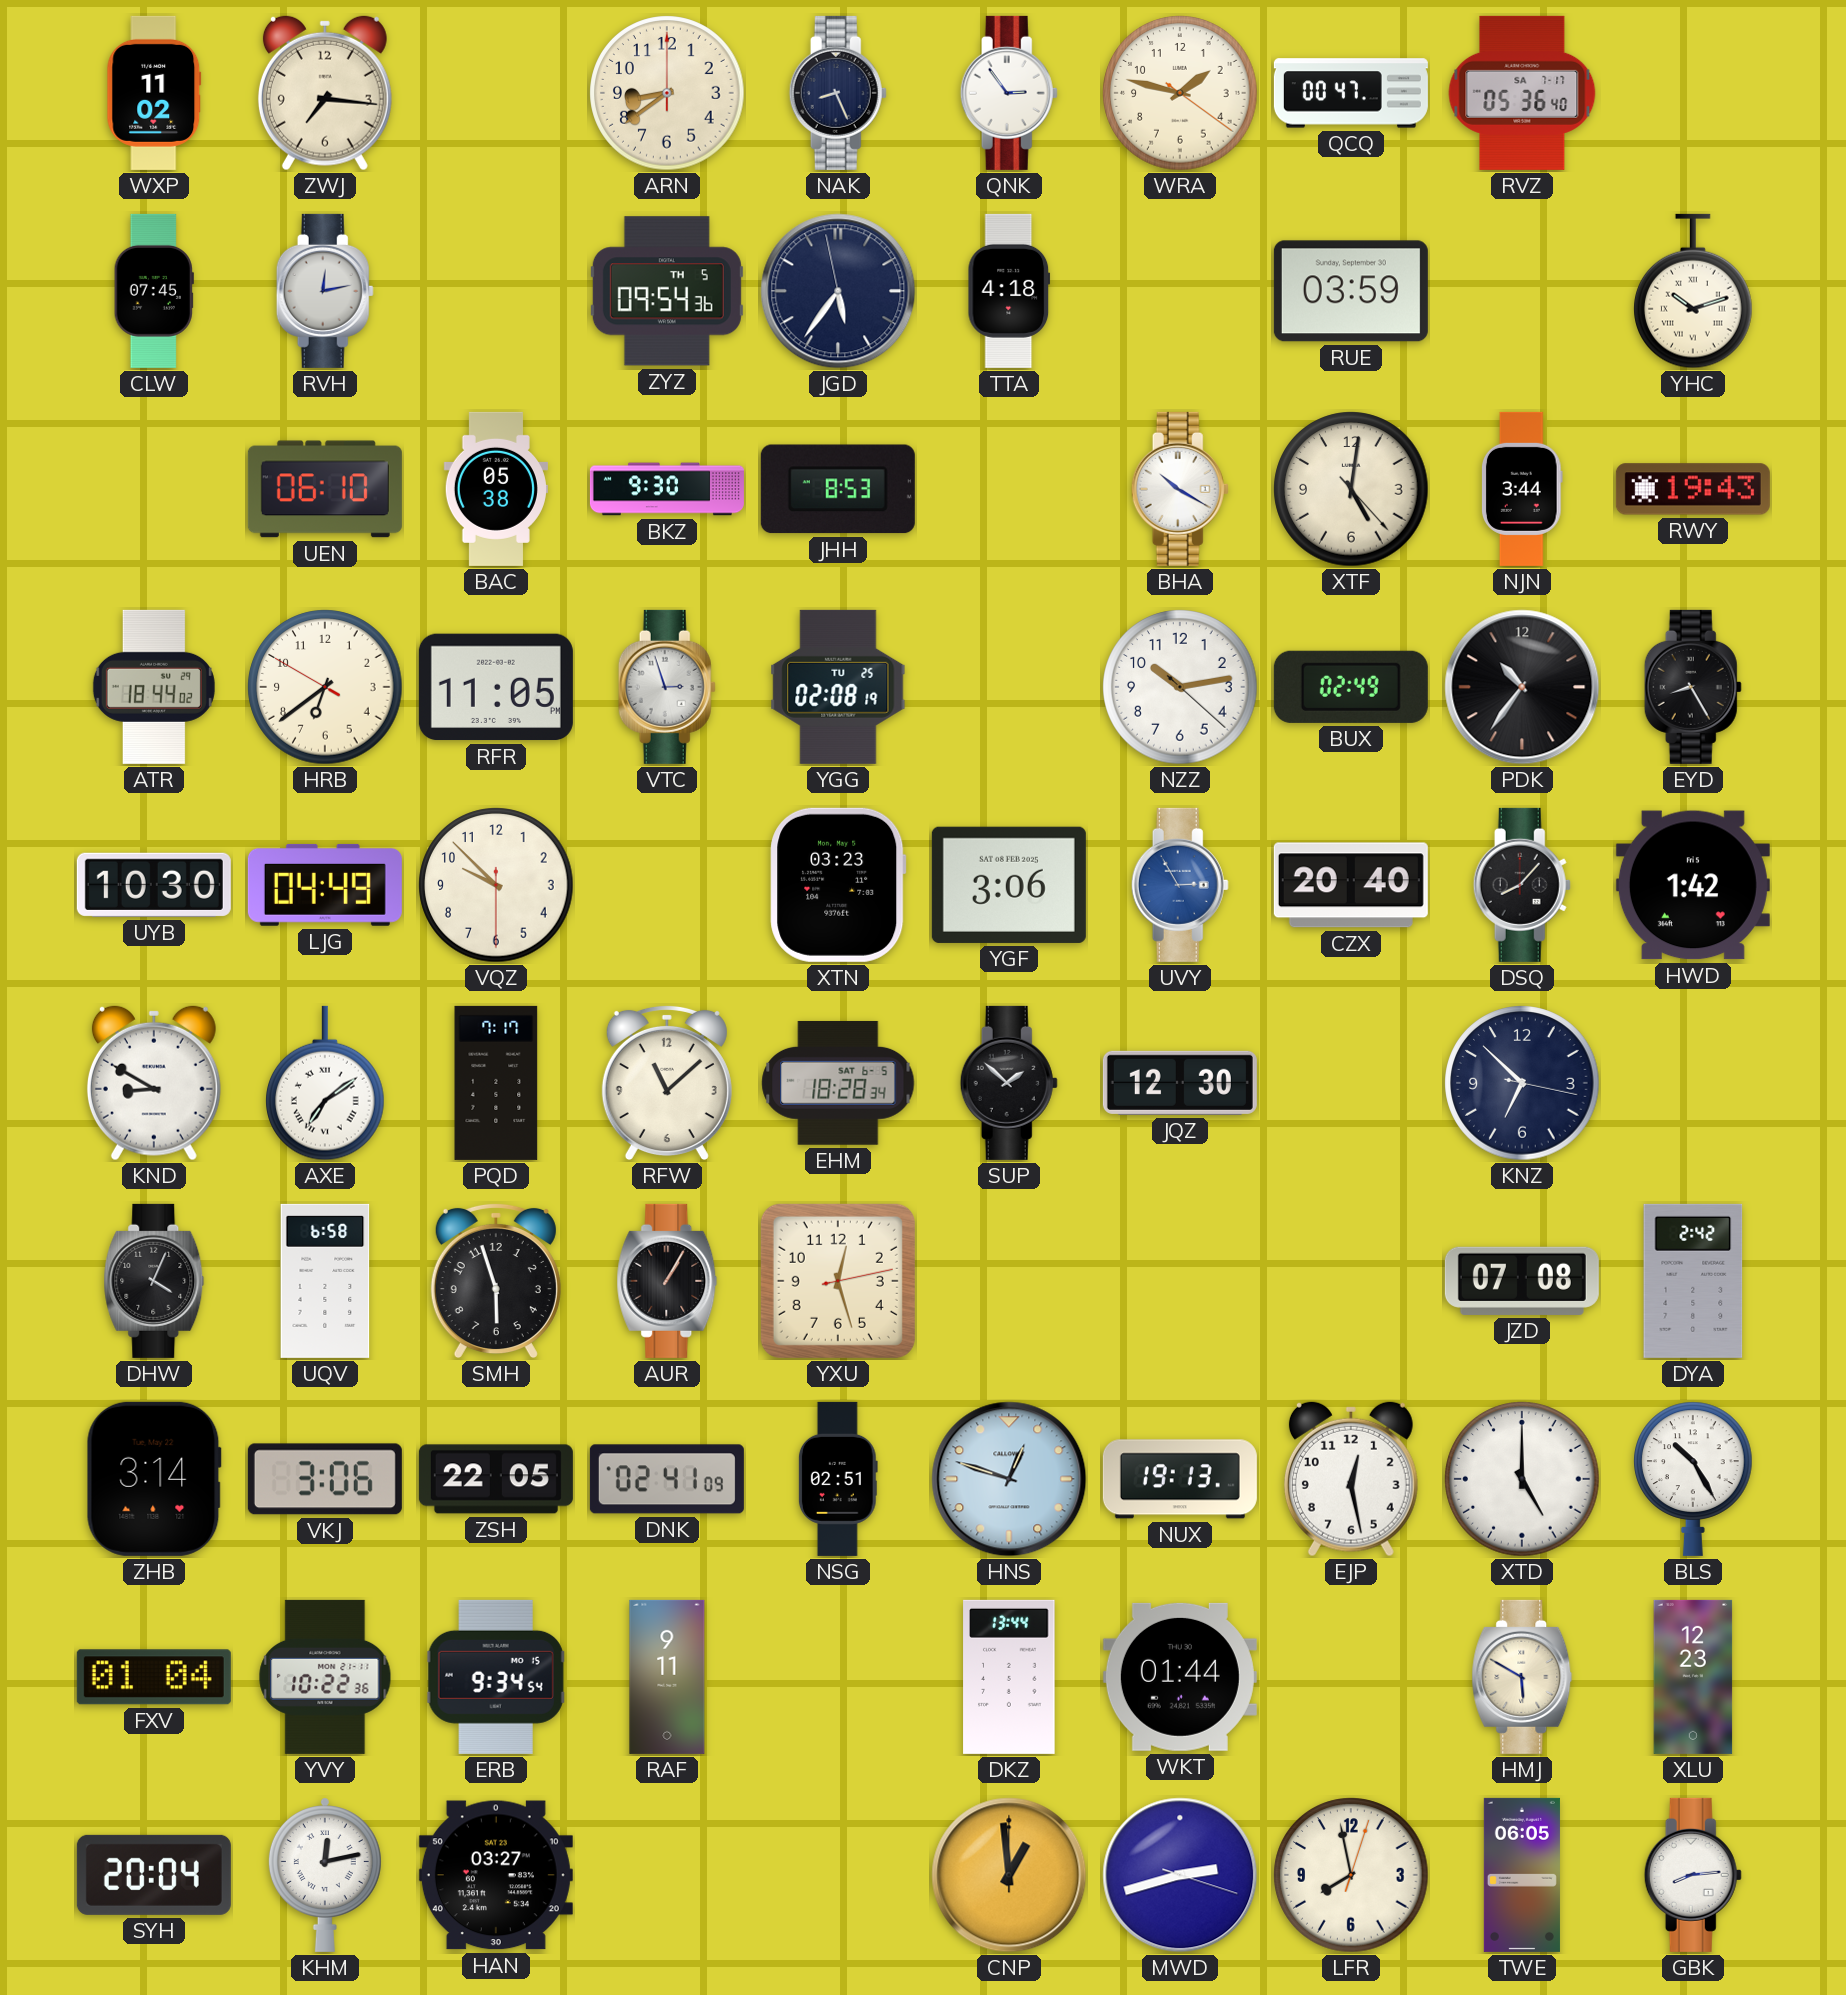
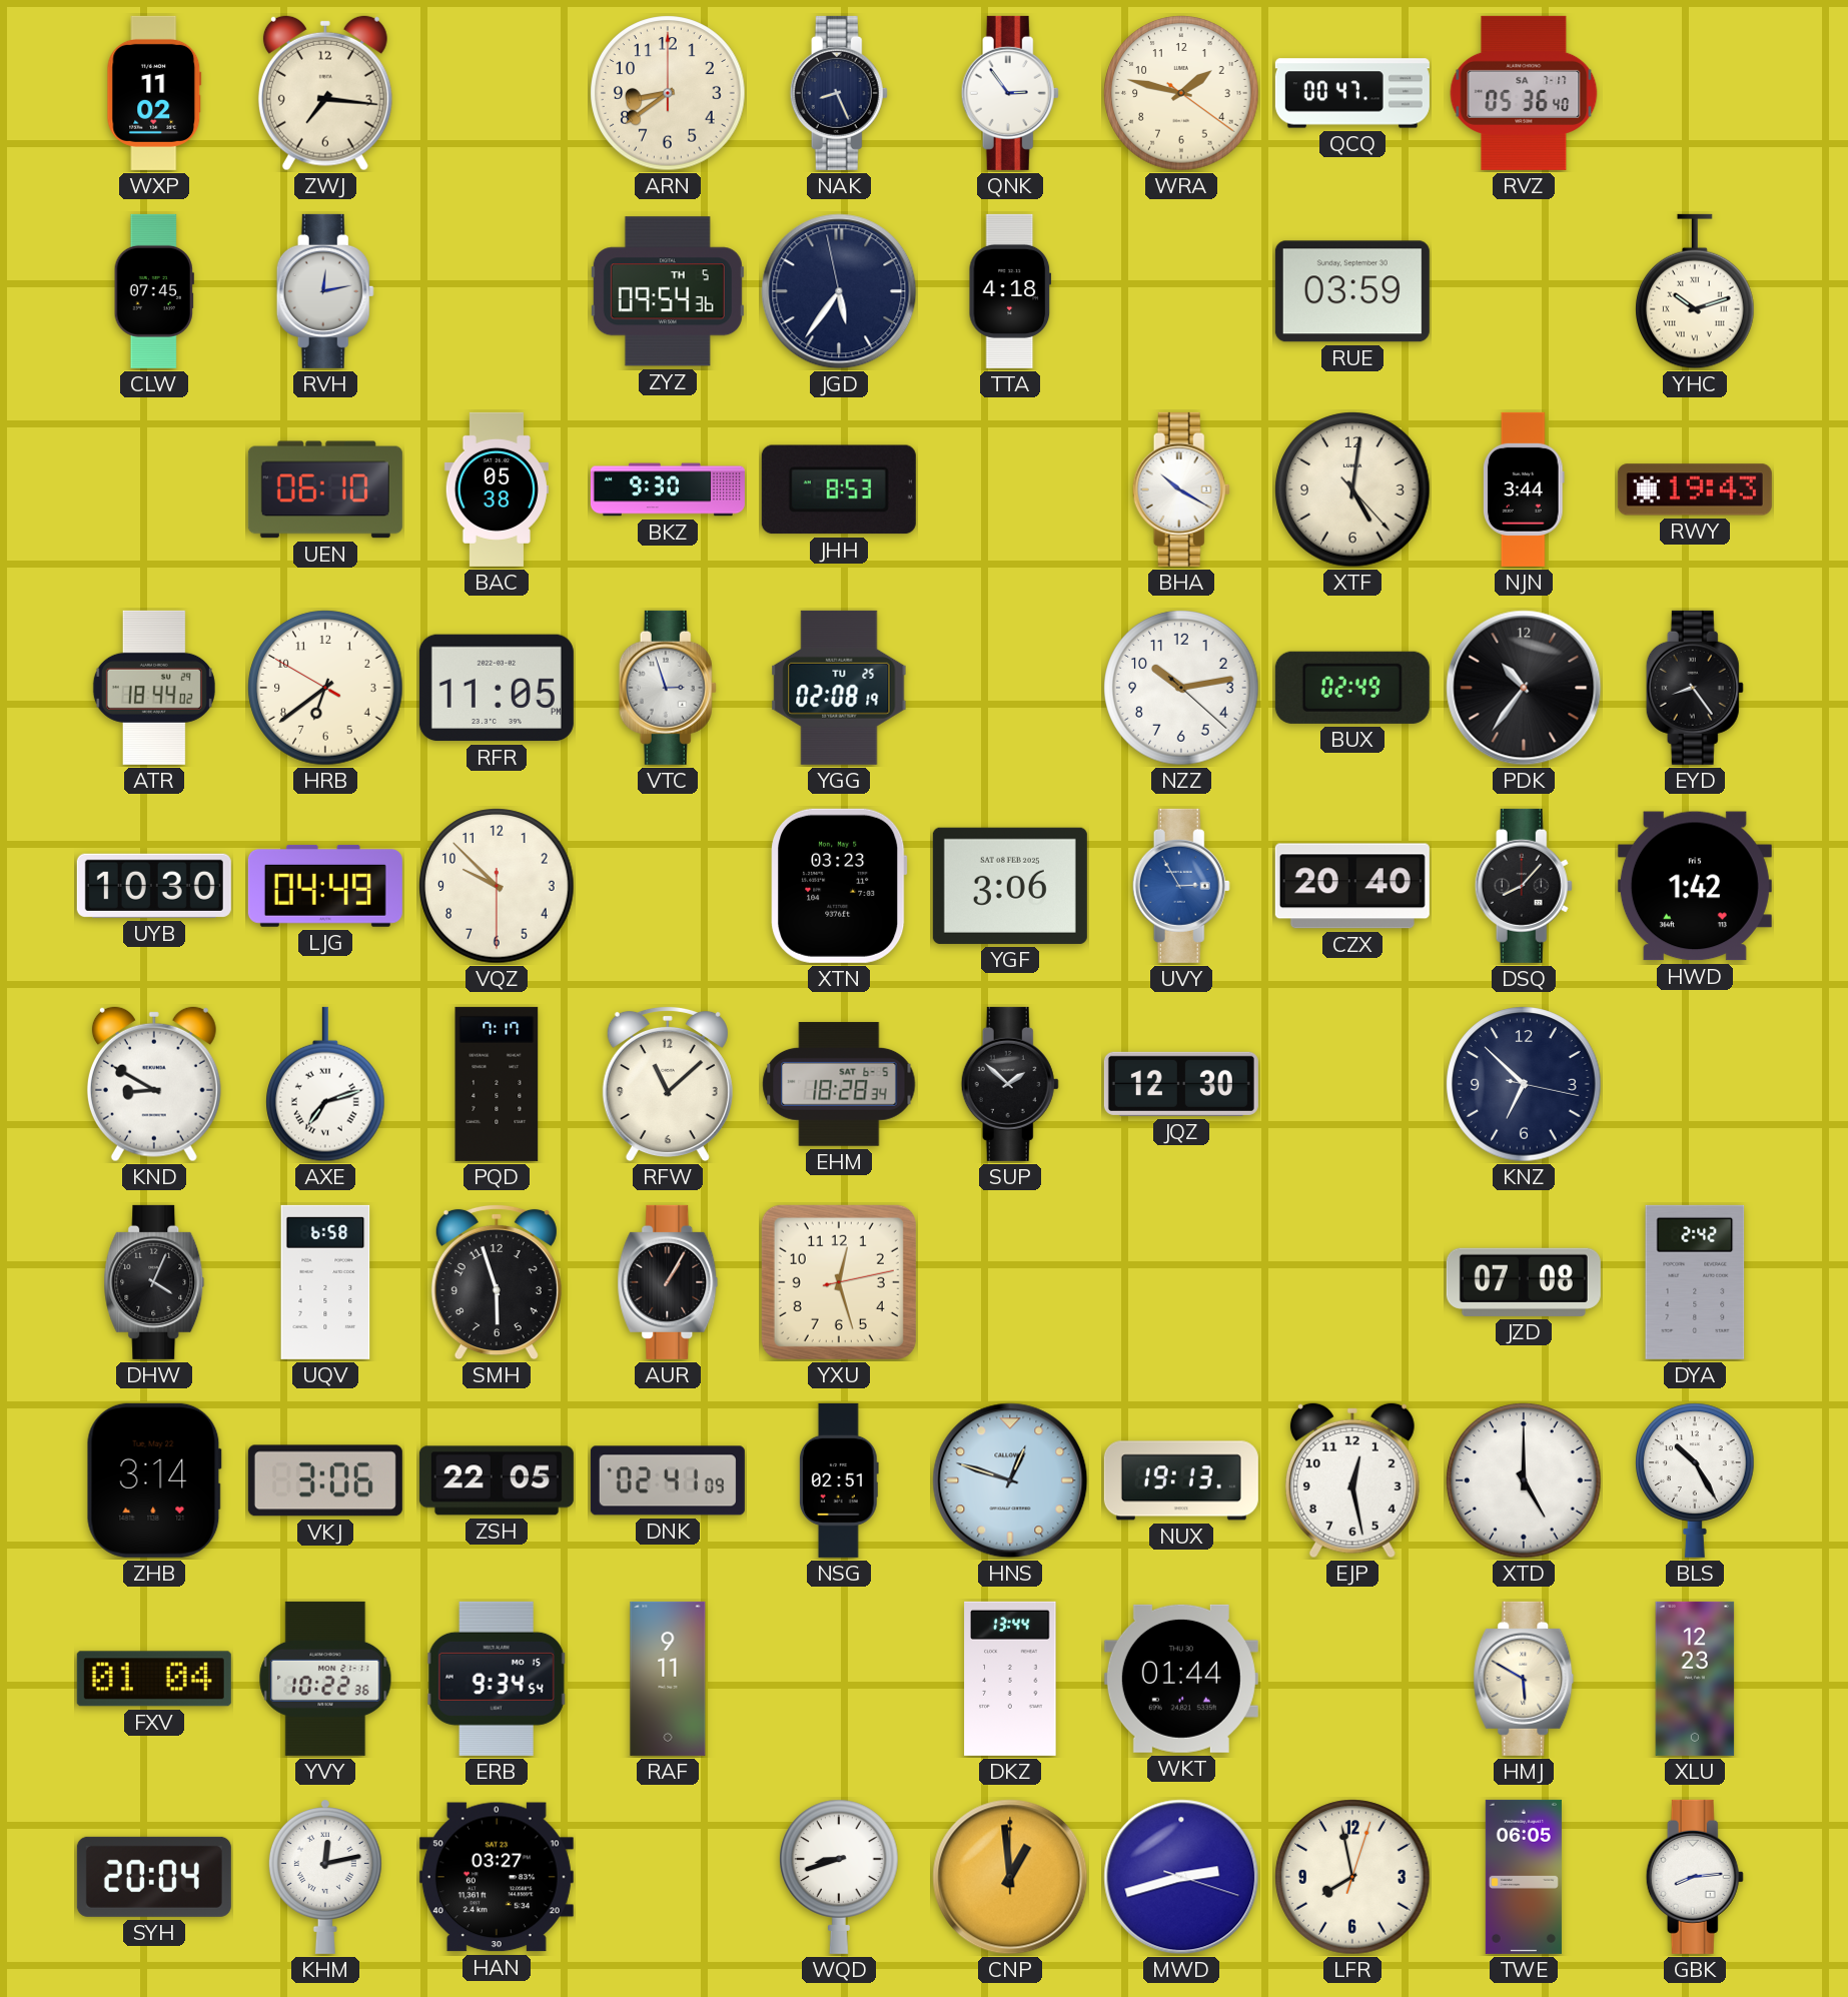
EYD: 8:25 -> 8:24
AXE: 7:09 -> 7:12
WQD: none -> 8:42
